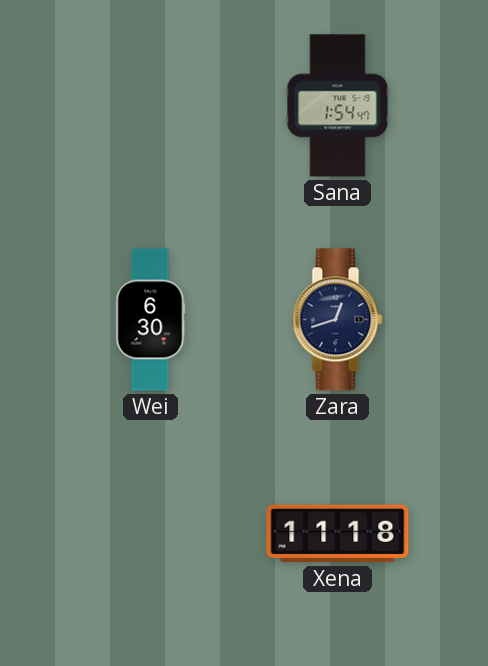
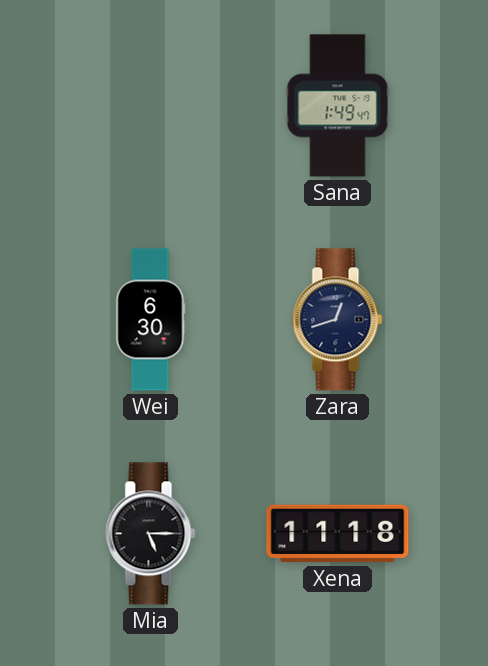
Sana: 1:54 -> 1:49
Mia: none -> 5:15
